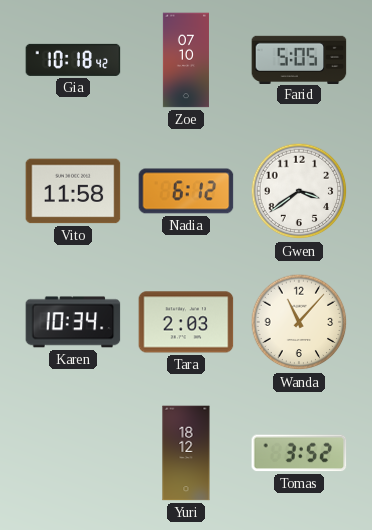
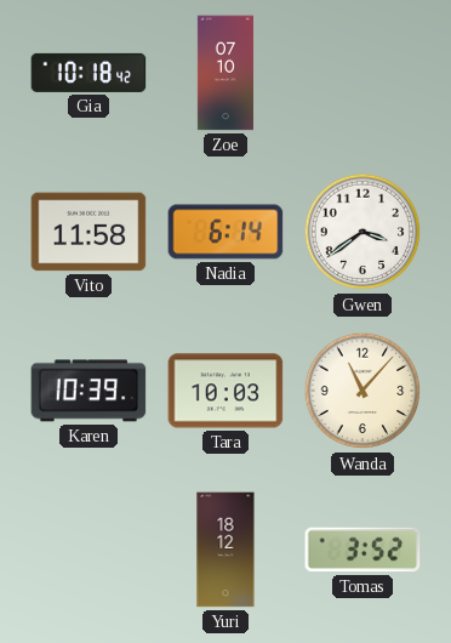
Farid: 5:05 -> none
Nadia: 6:12 -> 6:14
Karen: 10:34 -> 10:39
Tara: 2:03 -> 10:03
